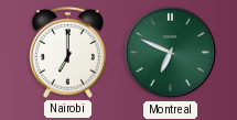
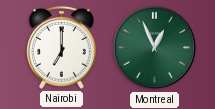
Montreal: 6:49 -> 12:56
